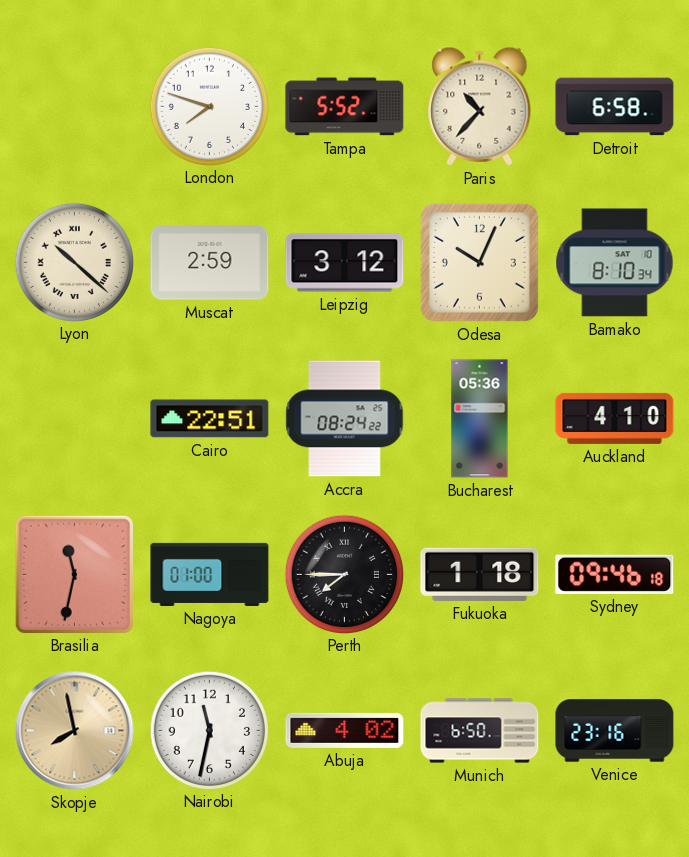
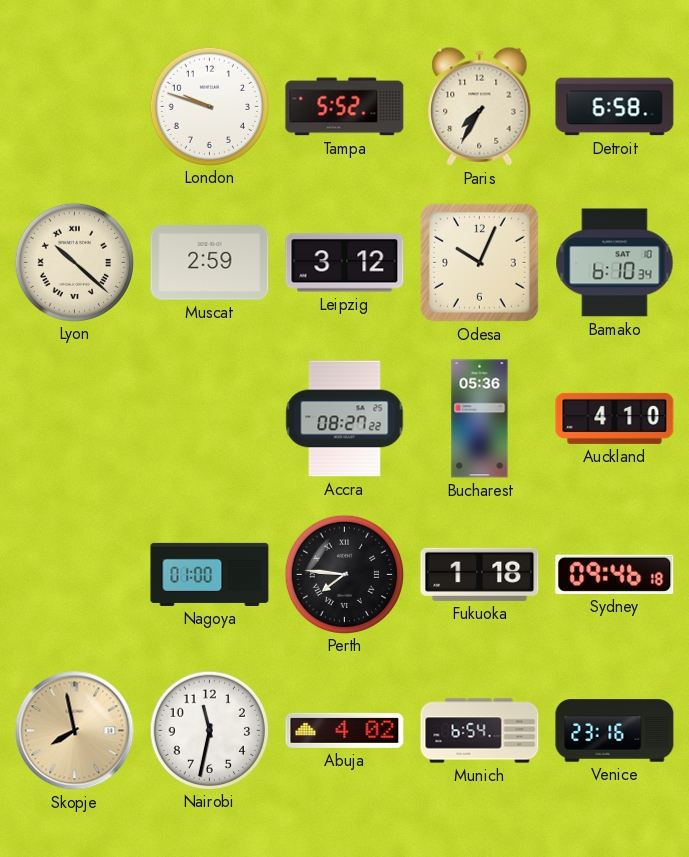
London: 7:48 -> 9:48
Paris: 10:37 -> 7:35
Bamako: 8:10 -> 6:10
Cairo: 22:51 -> none
Accra: 08:24 -> 08:27
Brasilia: 11:32 -> none
Perth: 7:45 -> 7:46
Munich: 6:50 -> 6:54
